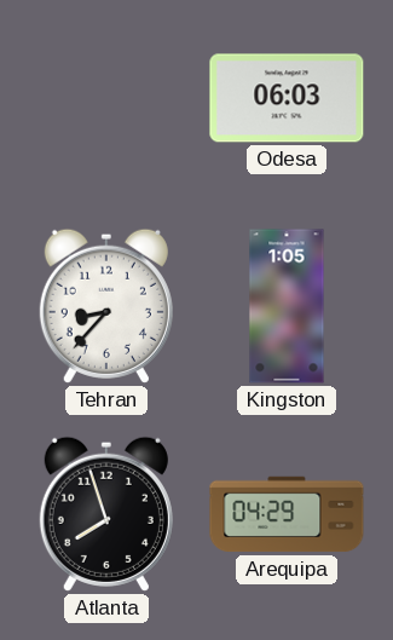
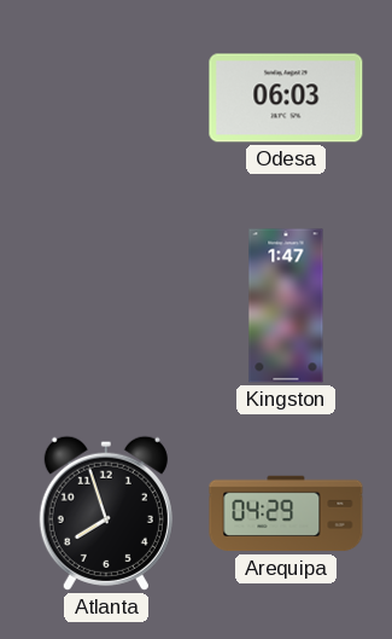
Tehran: 8:37 -> none
Kingston: 1:05 -> 1:47
